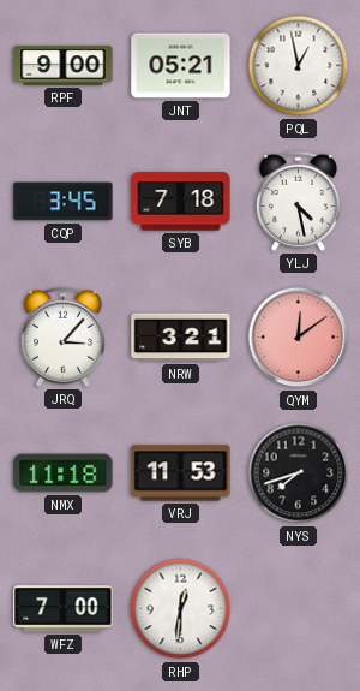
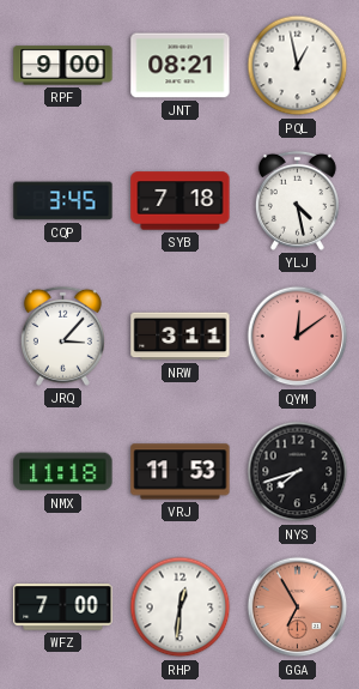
JNT: 05:21 -> 08:21
NRW: 3:21 -> 3:11
GGA: none -> 6:55
